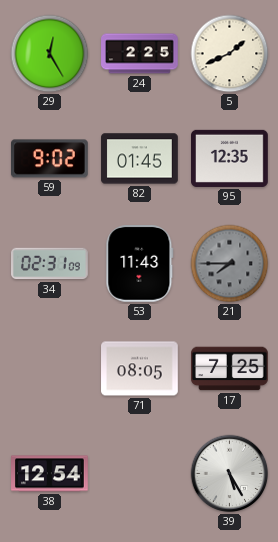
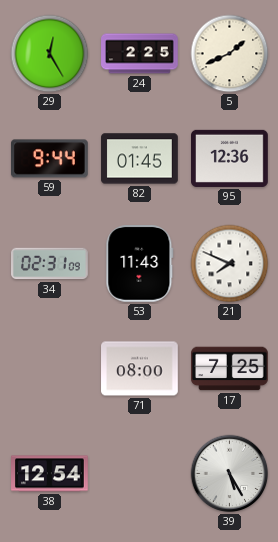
59: 9:02 -> 9:44
95: 12:35 -> 12:36
21: 7:45 -> 7:49
21 dial: grey -> white
71: 08:05 -> 08:00
